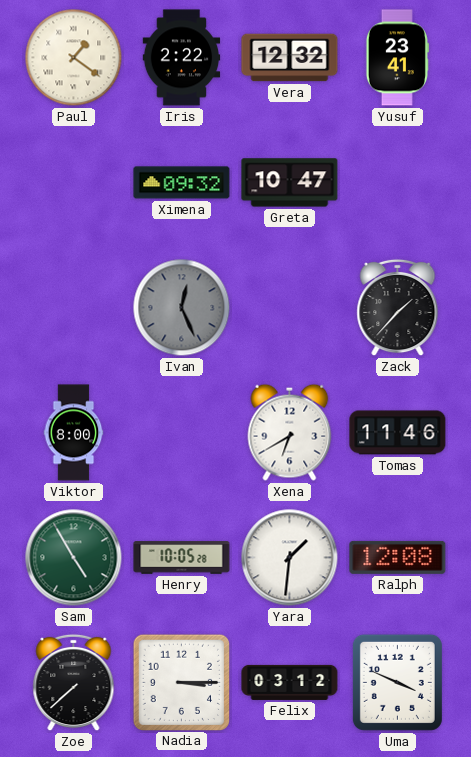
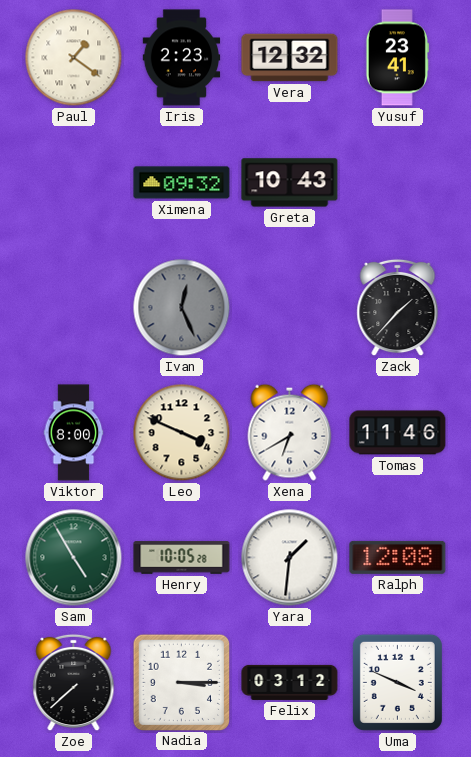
Iris: 2:22 -> 2:23
Greta: 10:47 -> 10:43
Leo: none -> 3:49
